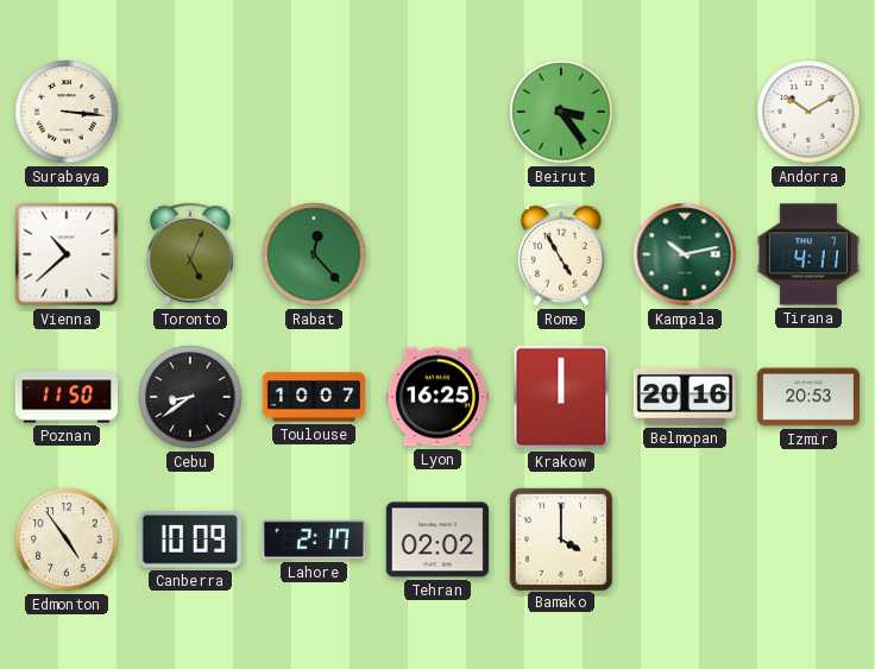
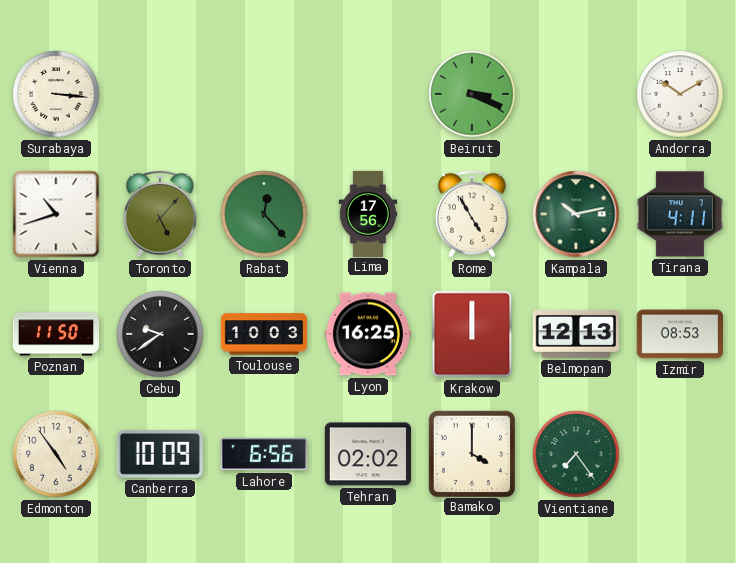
Beirut: 3:24 -> 3:19
Vienna: 10:38 -> 10:42
Toronto: 5:04 -> 5:07
Lima: none -> 17:56
Cebu: 8:39 -> 9:39
Toulouse: 10:07 -> 10:03
Belmopan: 20:16 -> 12:13
Izmir: 20:53 -> 08:53
Lahore: 2:17 -> 6:56
Vientiane: none -> 7:24
